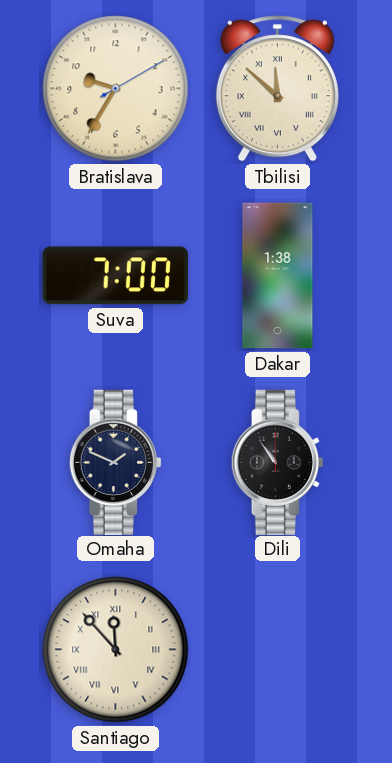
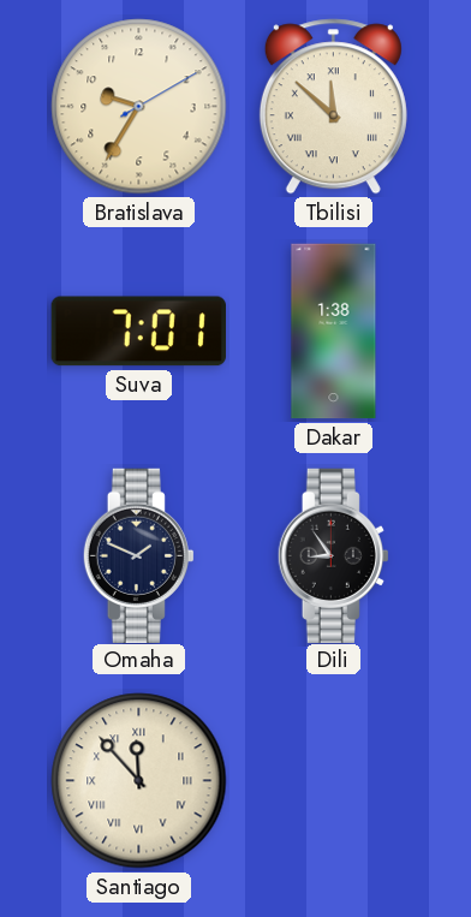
Suva: 7:00 -> 7:01
Dili: 10:54 -> 8:54
